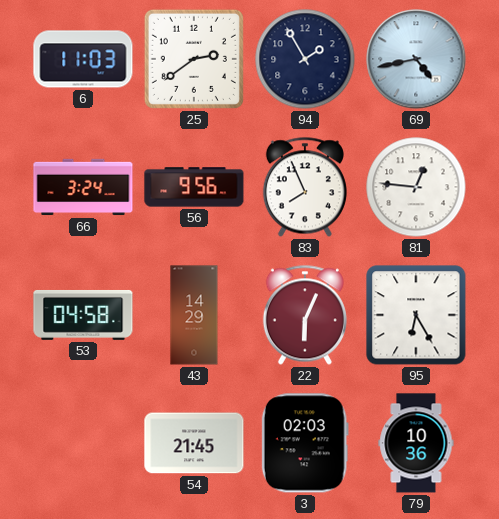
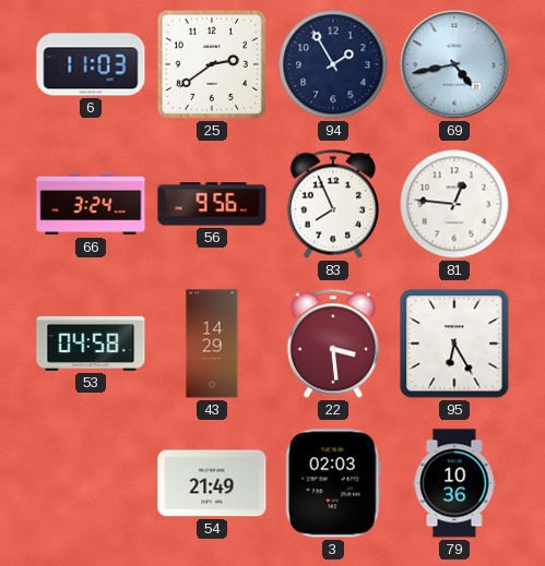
22: 6:04 -> 3:29
54: 21:45 -> 21:49
